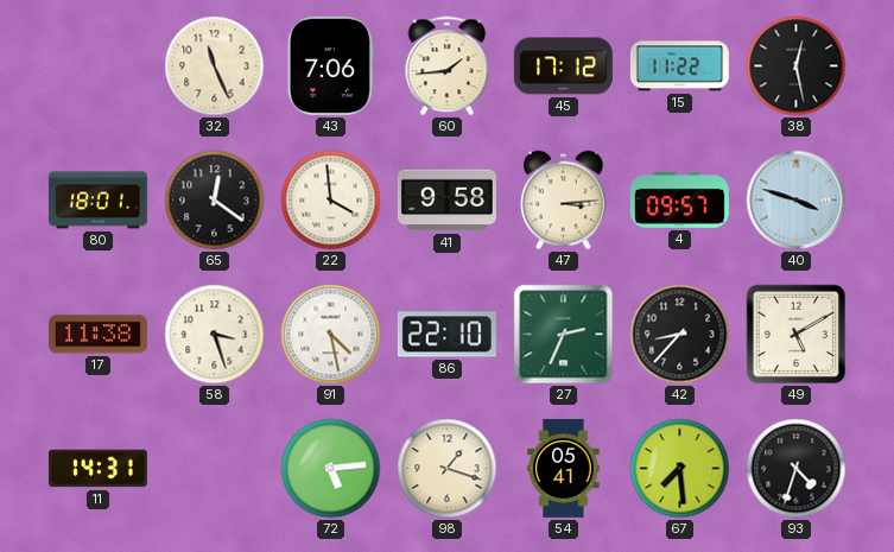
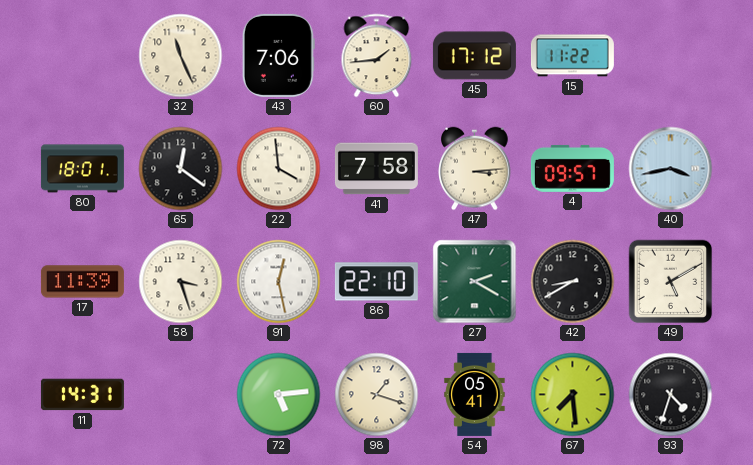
38: 12:28 -> none
41: 9:58 -> 7:58
40: 3:48 -> 3:43
17: 11:38 -> 11:39
91: 4:28 -> 12:28
27: 2:34 -> 2:20
42: 8:37 -> 8:40
